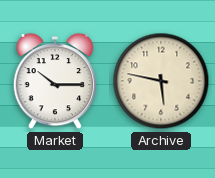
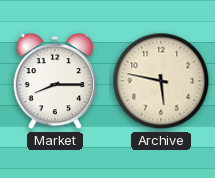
Market: 10:15 -> 8:15
